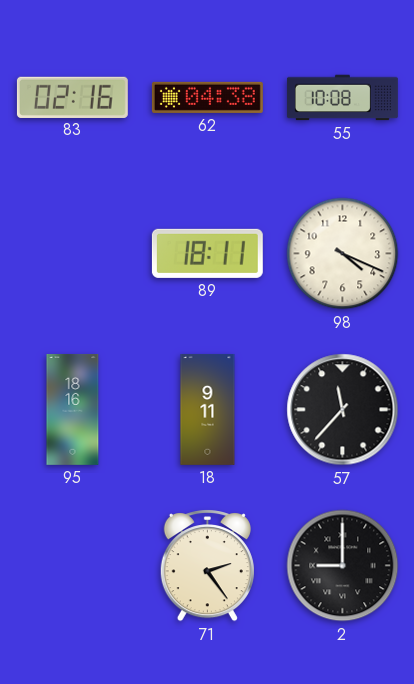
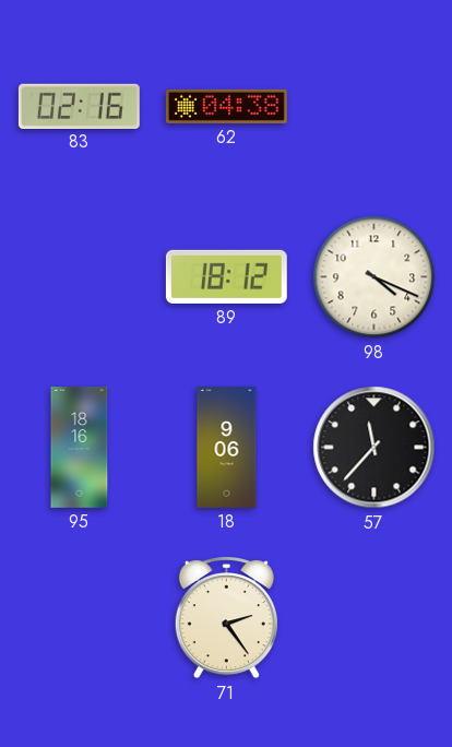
55: 10:08 -> none
89: 18:11 -> 18:12
18: 9:11 -> 9:06
2: 9:00 -> none
